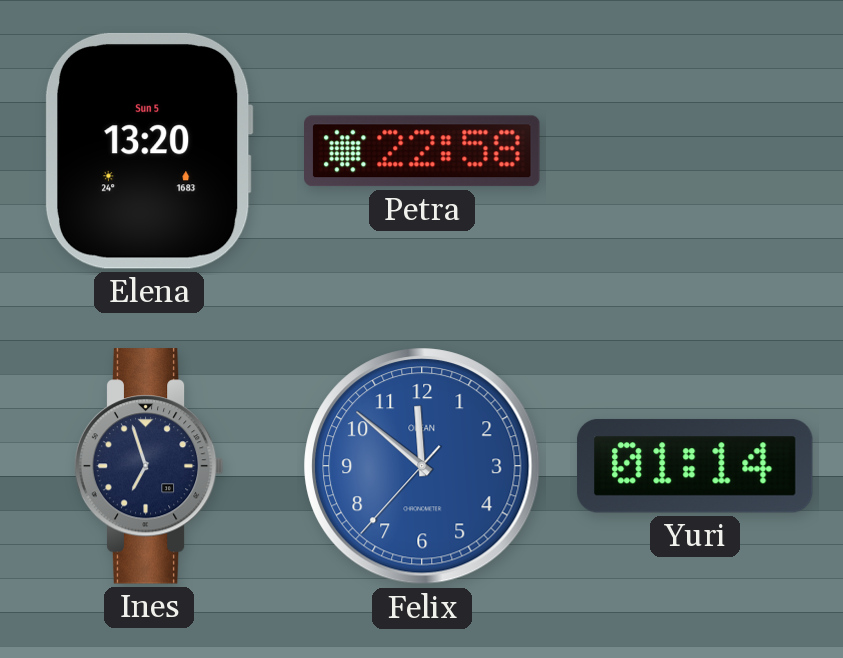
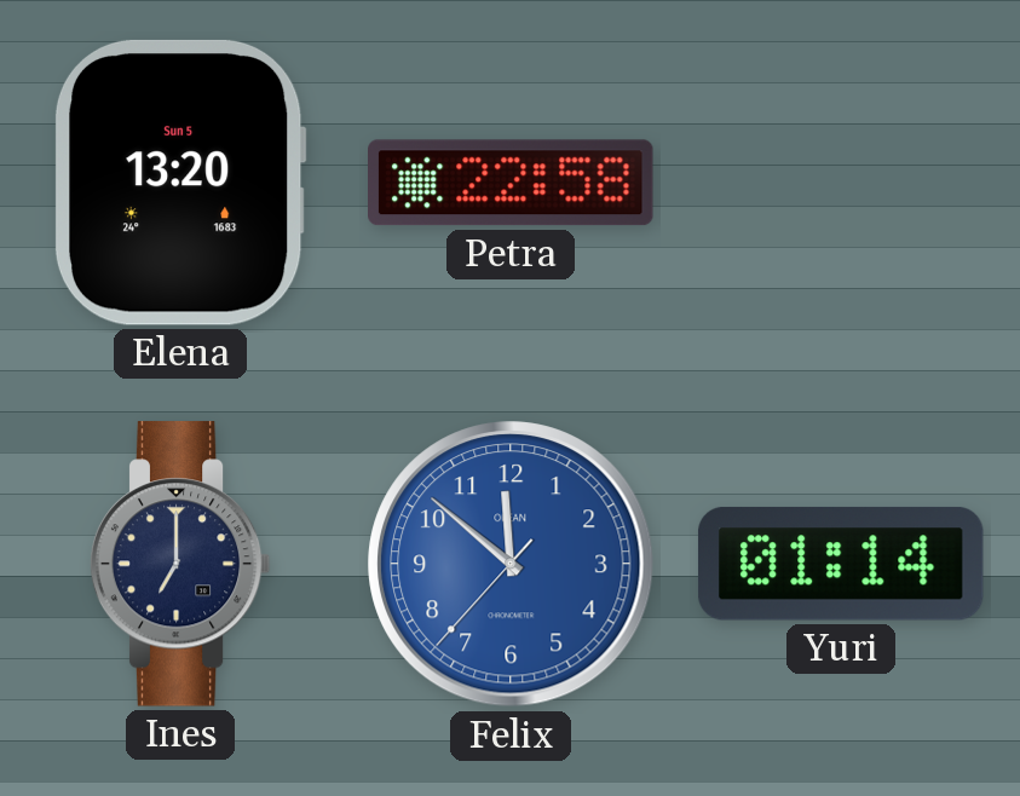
Ines: 6:57 -> 7:00
